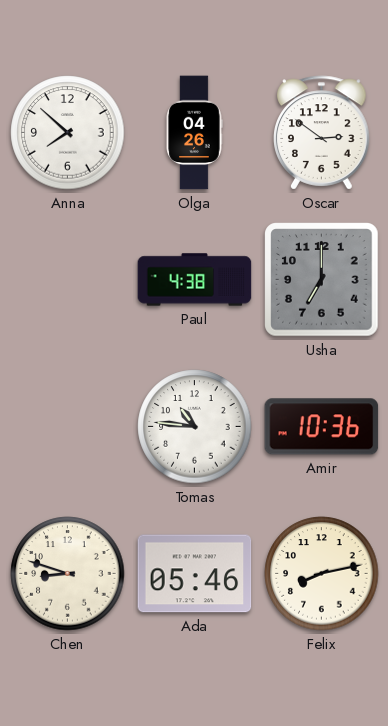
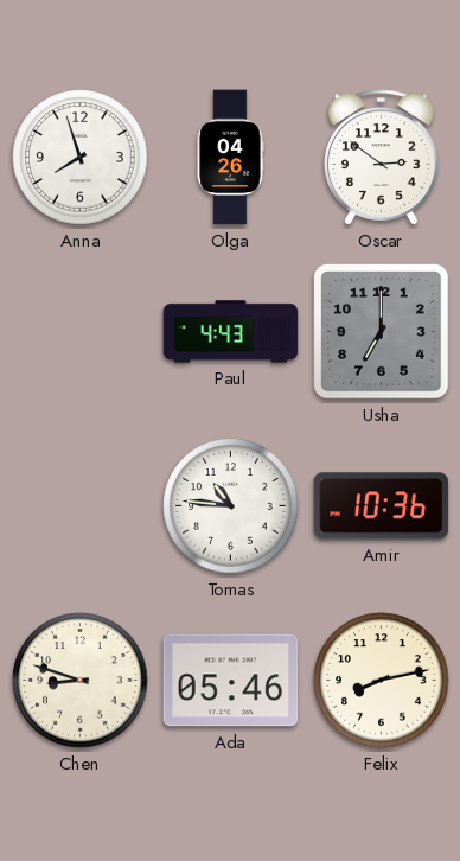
Anna: 7:52 -> 7:57
Paul: 4:38 -> 4:43
